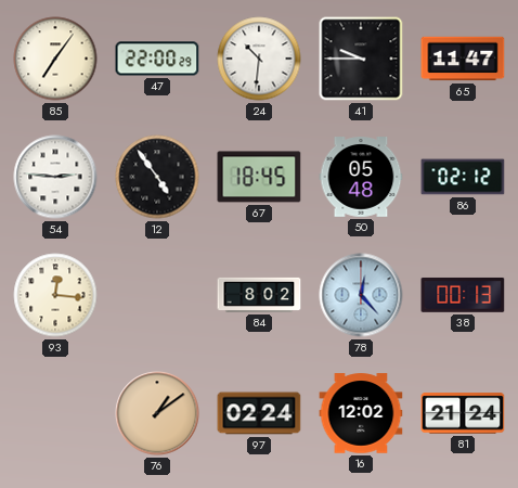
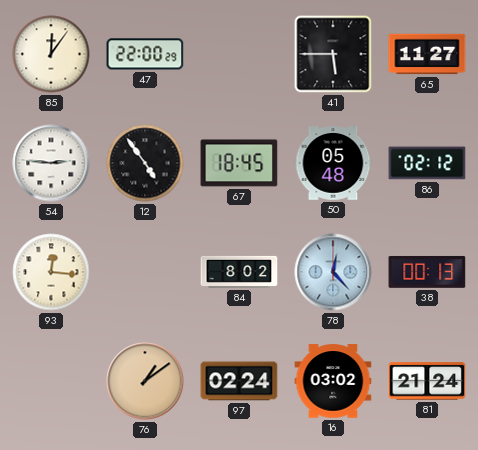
85: 7:06 -> 12:06
24: 10:31 -> none
41: 9:45 -> 5:45
65: 11:47 -> 11:27
16: 12:02 -> 03:02
